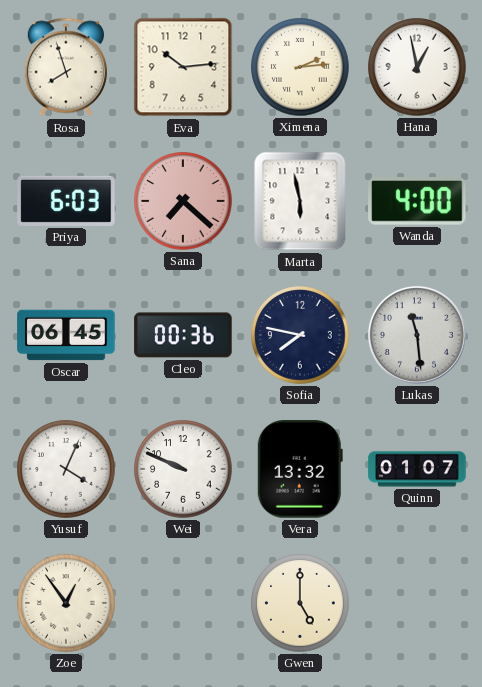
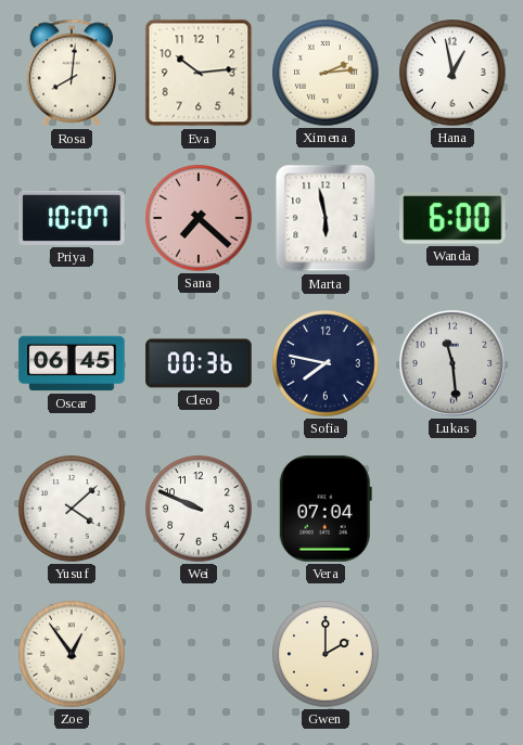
Rosa: 7:57 -> 8:01
Priya: 6:03 -> 10:07
Wanda: 4:00 -> 6:00
Yusuf: 4:04 -> 4:08
Vera: 13:32 -> 07:04
Quinn: 01:07 -> none
Gwen: 5:00 -> 2:00
